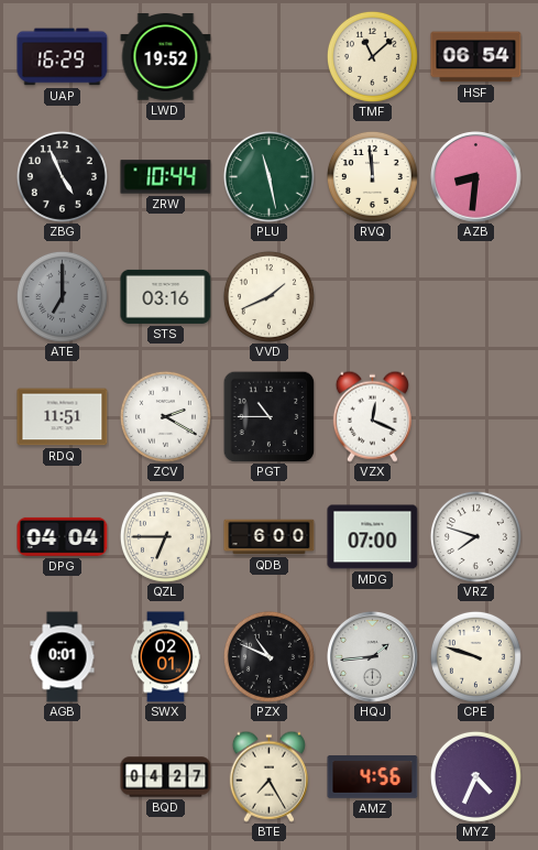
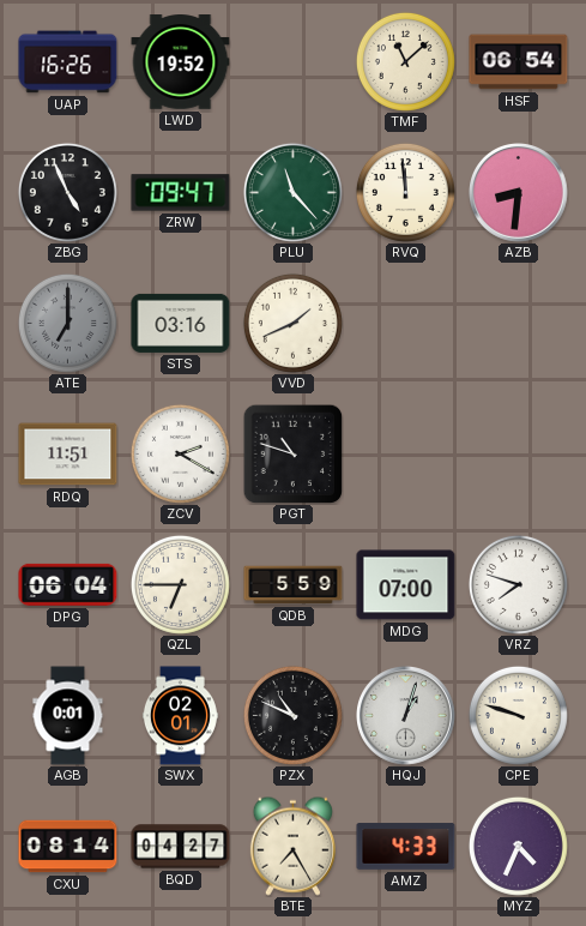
UAP: 16:29 -> 16:26
ZRW: 10:44 -> 09:47
PLU: 11:28 -> 11:23
PGT: 10:45 -> 10:48
VZX: 12:19 -> none
DPG: 04:04 -> 06:04
QDB: 6:00 -> 5:59
HQJ: 1:44 -> 1:03
CXU: none -> 08:14
AMZ: 4:56 -> 4:33
